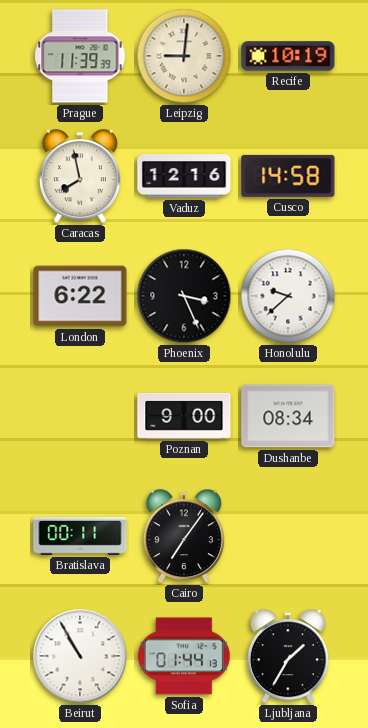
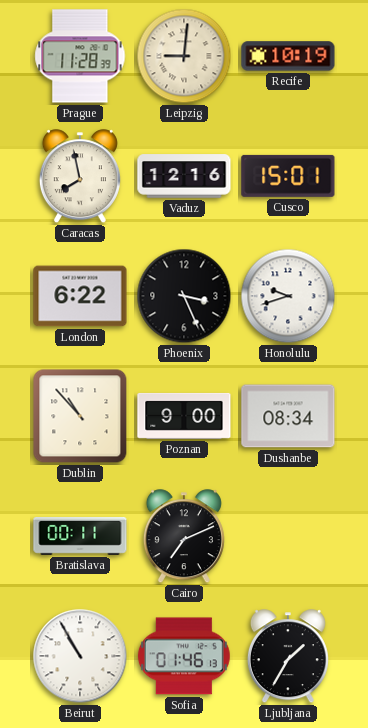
Prague: 11:39 -> 11:28
Cusco: 14:58 -> 15:01
Honolulu: 9:38 -> 9:42
Dublin: none -> 10:53
Cairo: 7:06 -> 7:11
Sofia: 01:44 -> 01:46
